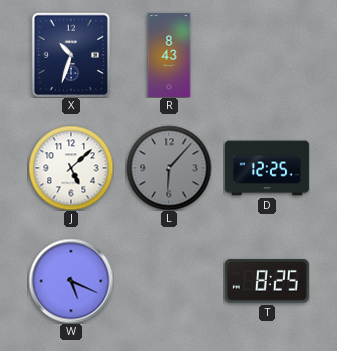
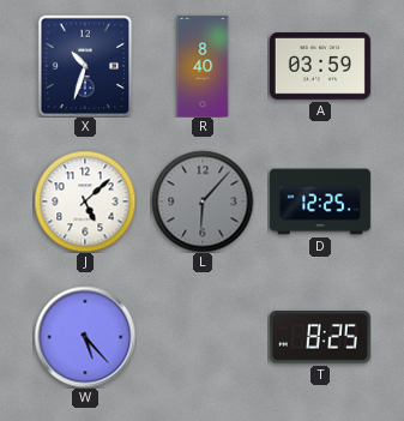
R: 8:43 -> 8:40
A: none -> 03:59
W: 5:19 -> 5:23
